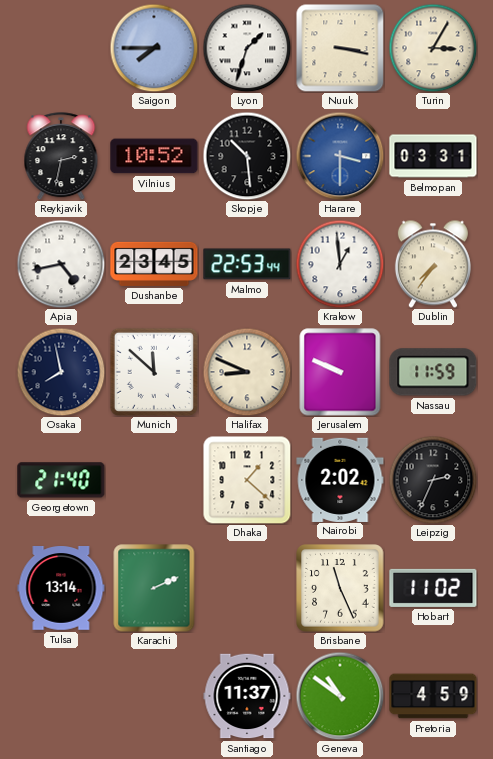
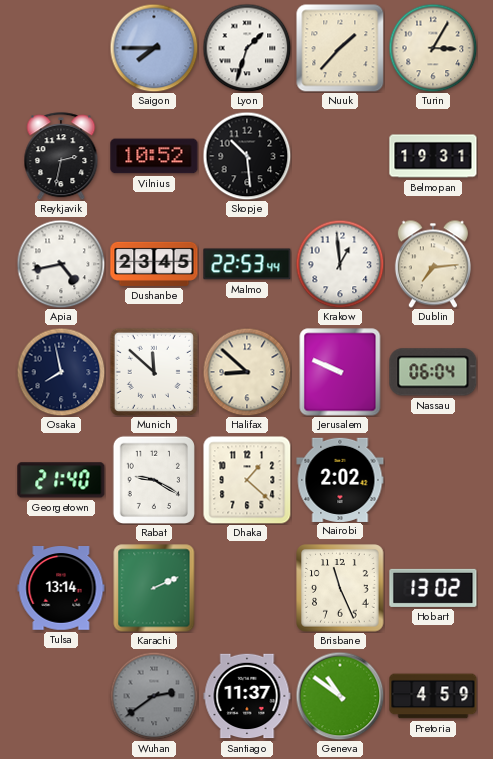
Nuuk: 3:17 -> 1:37
Harare: 3:30 -> none
Belmopan: 03:31 -> 19:31
Dublin: 7:36 -> 7:14
Halifax: 8:49 -> 8:52
Nassau: 11:59 -> 06:04
Rabat: none -> 9:20
Leipzig: 2:34 -> none
Hobart: 11:02 -> 13:02
Wuhan: none -> 2:39
